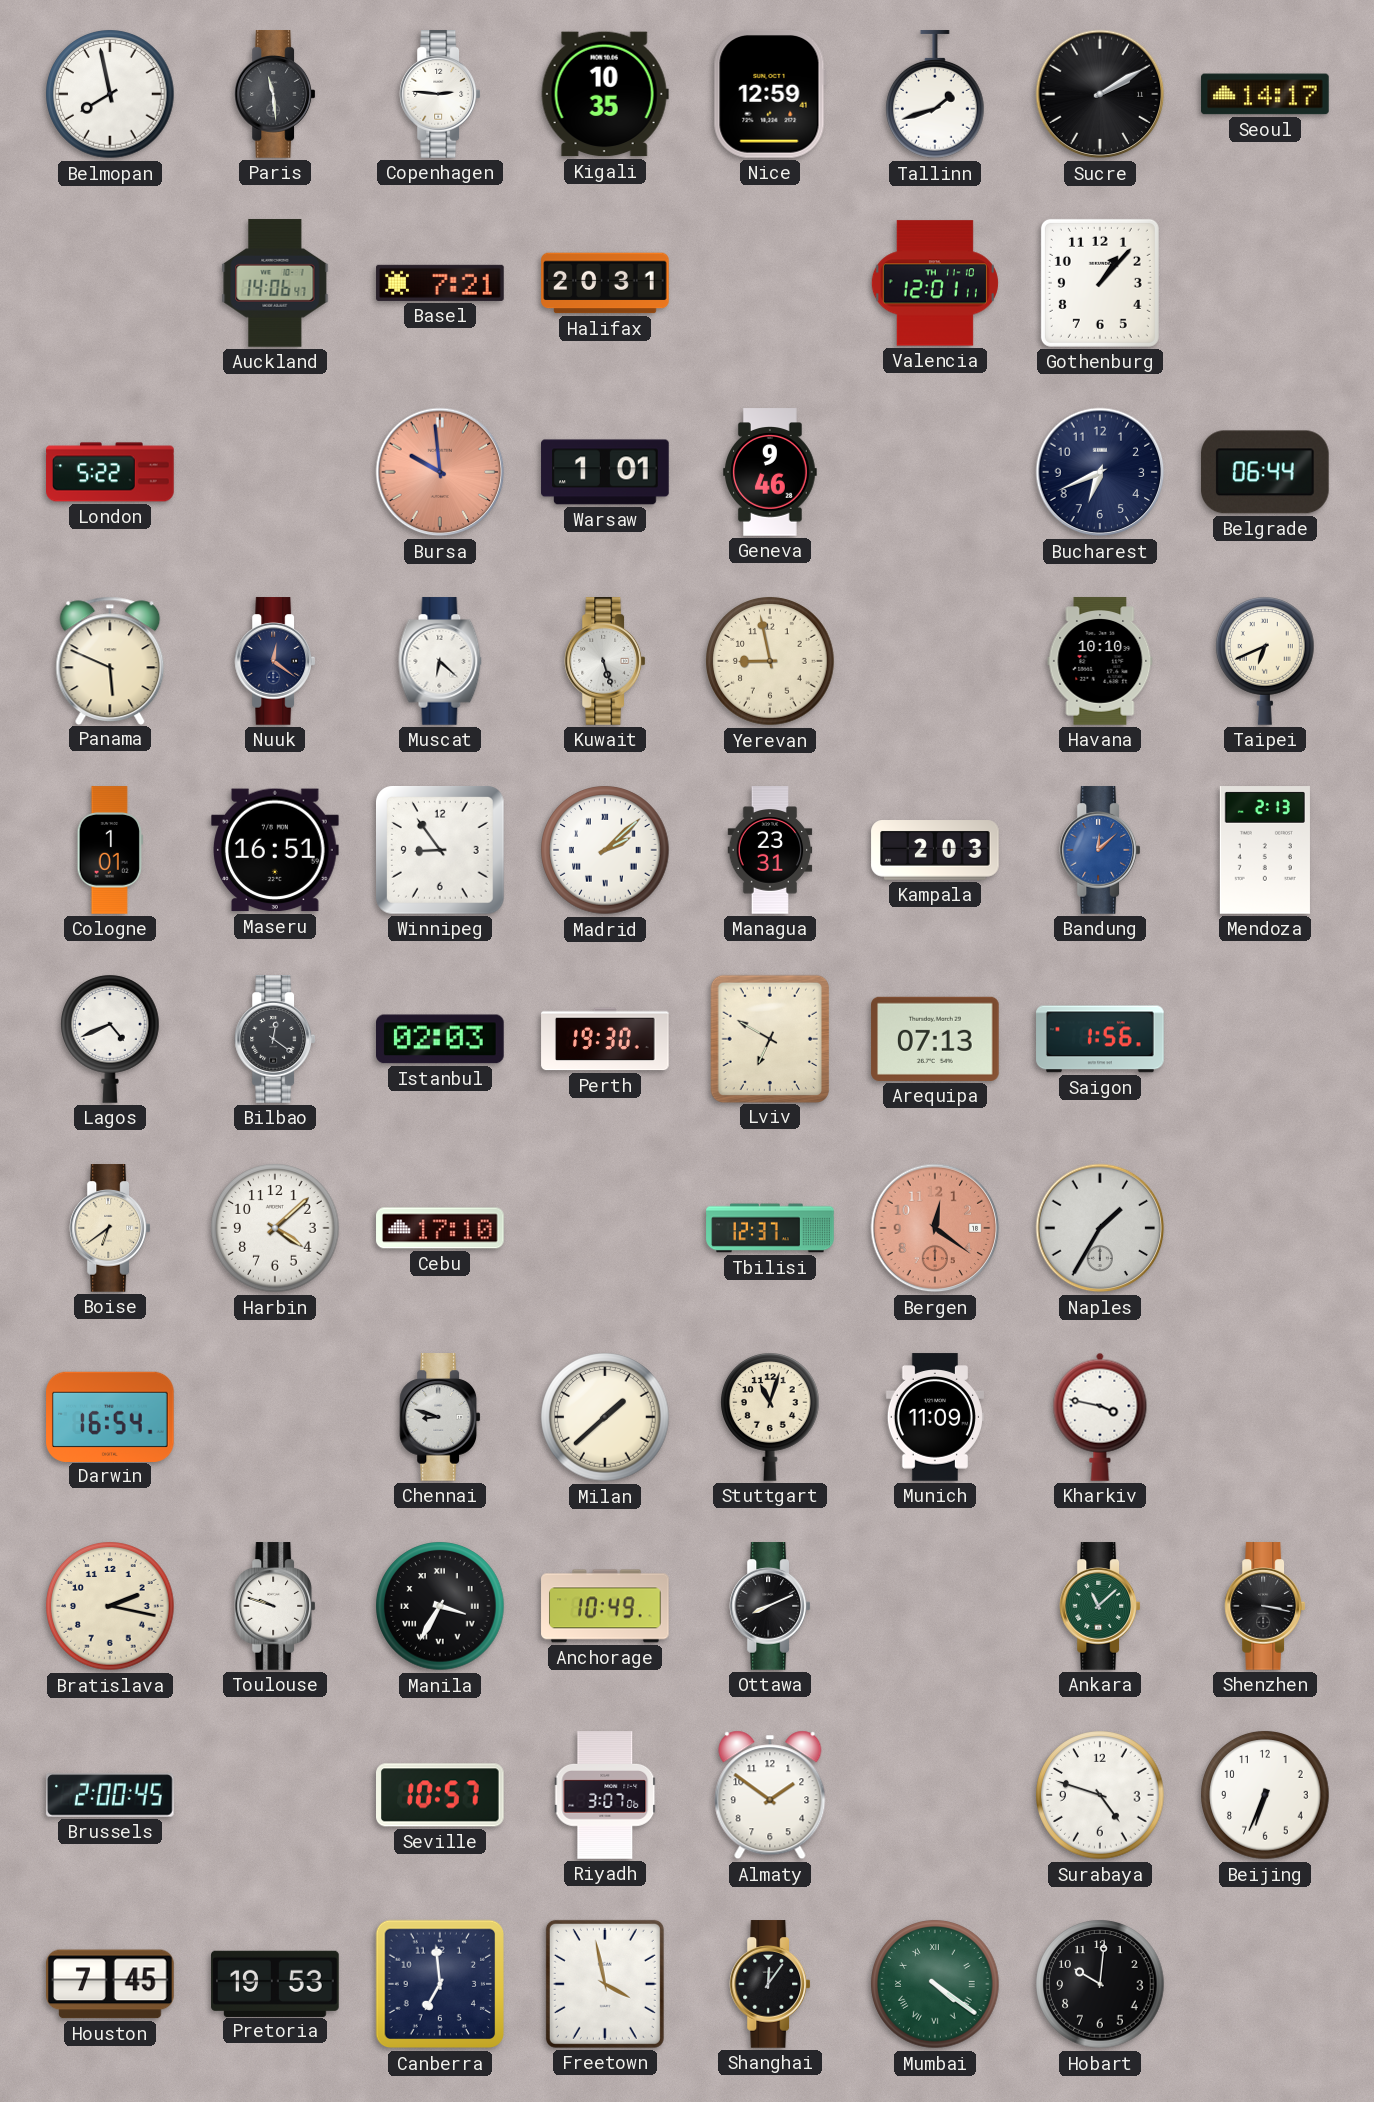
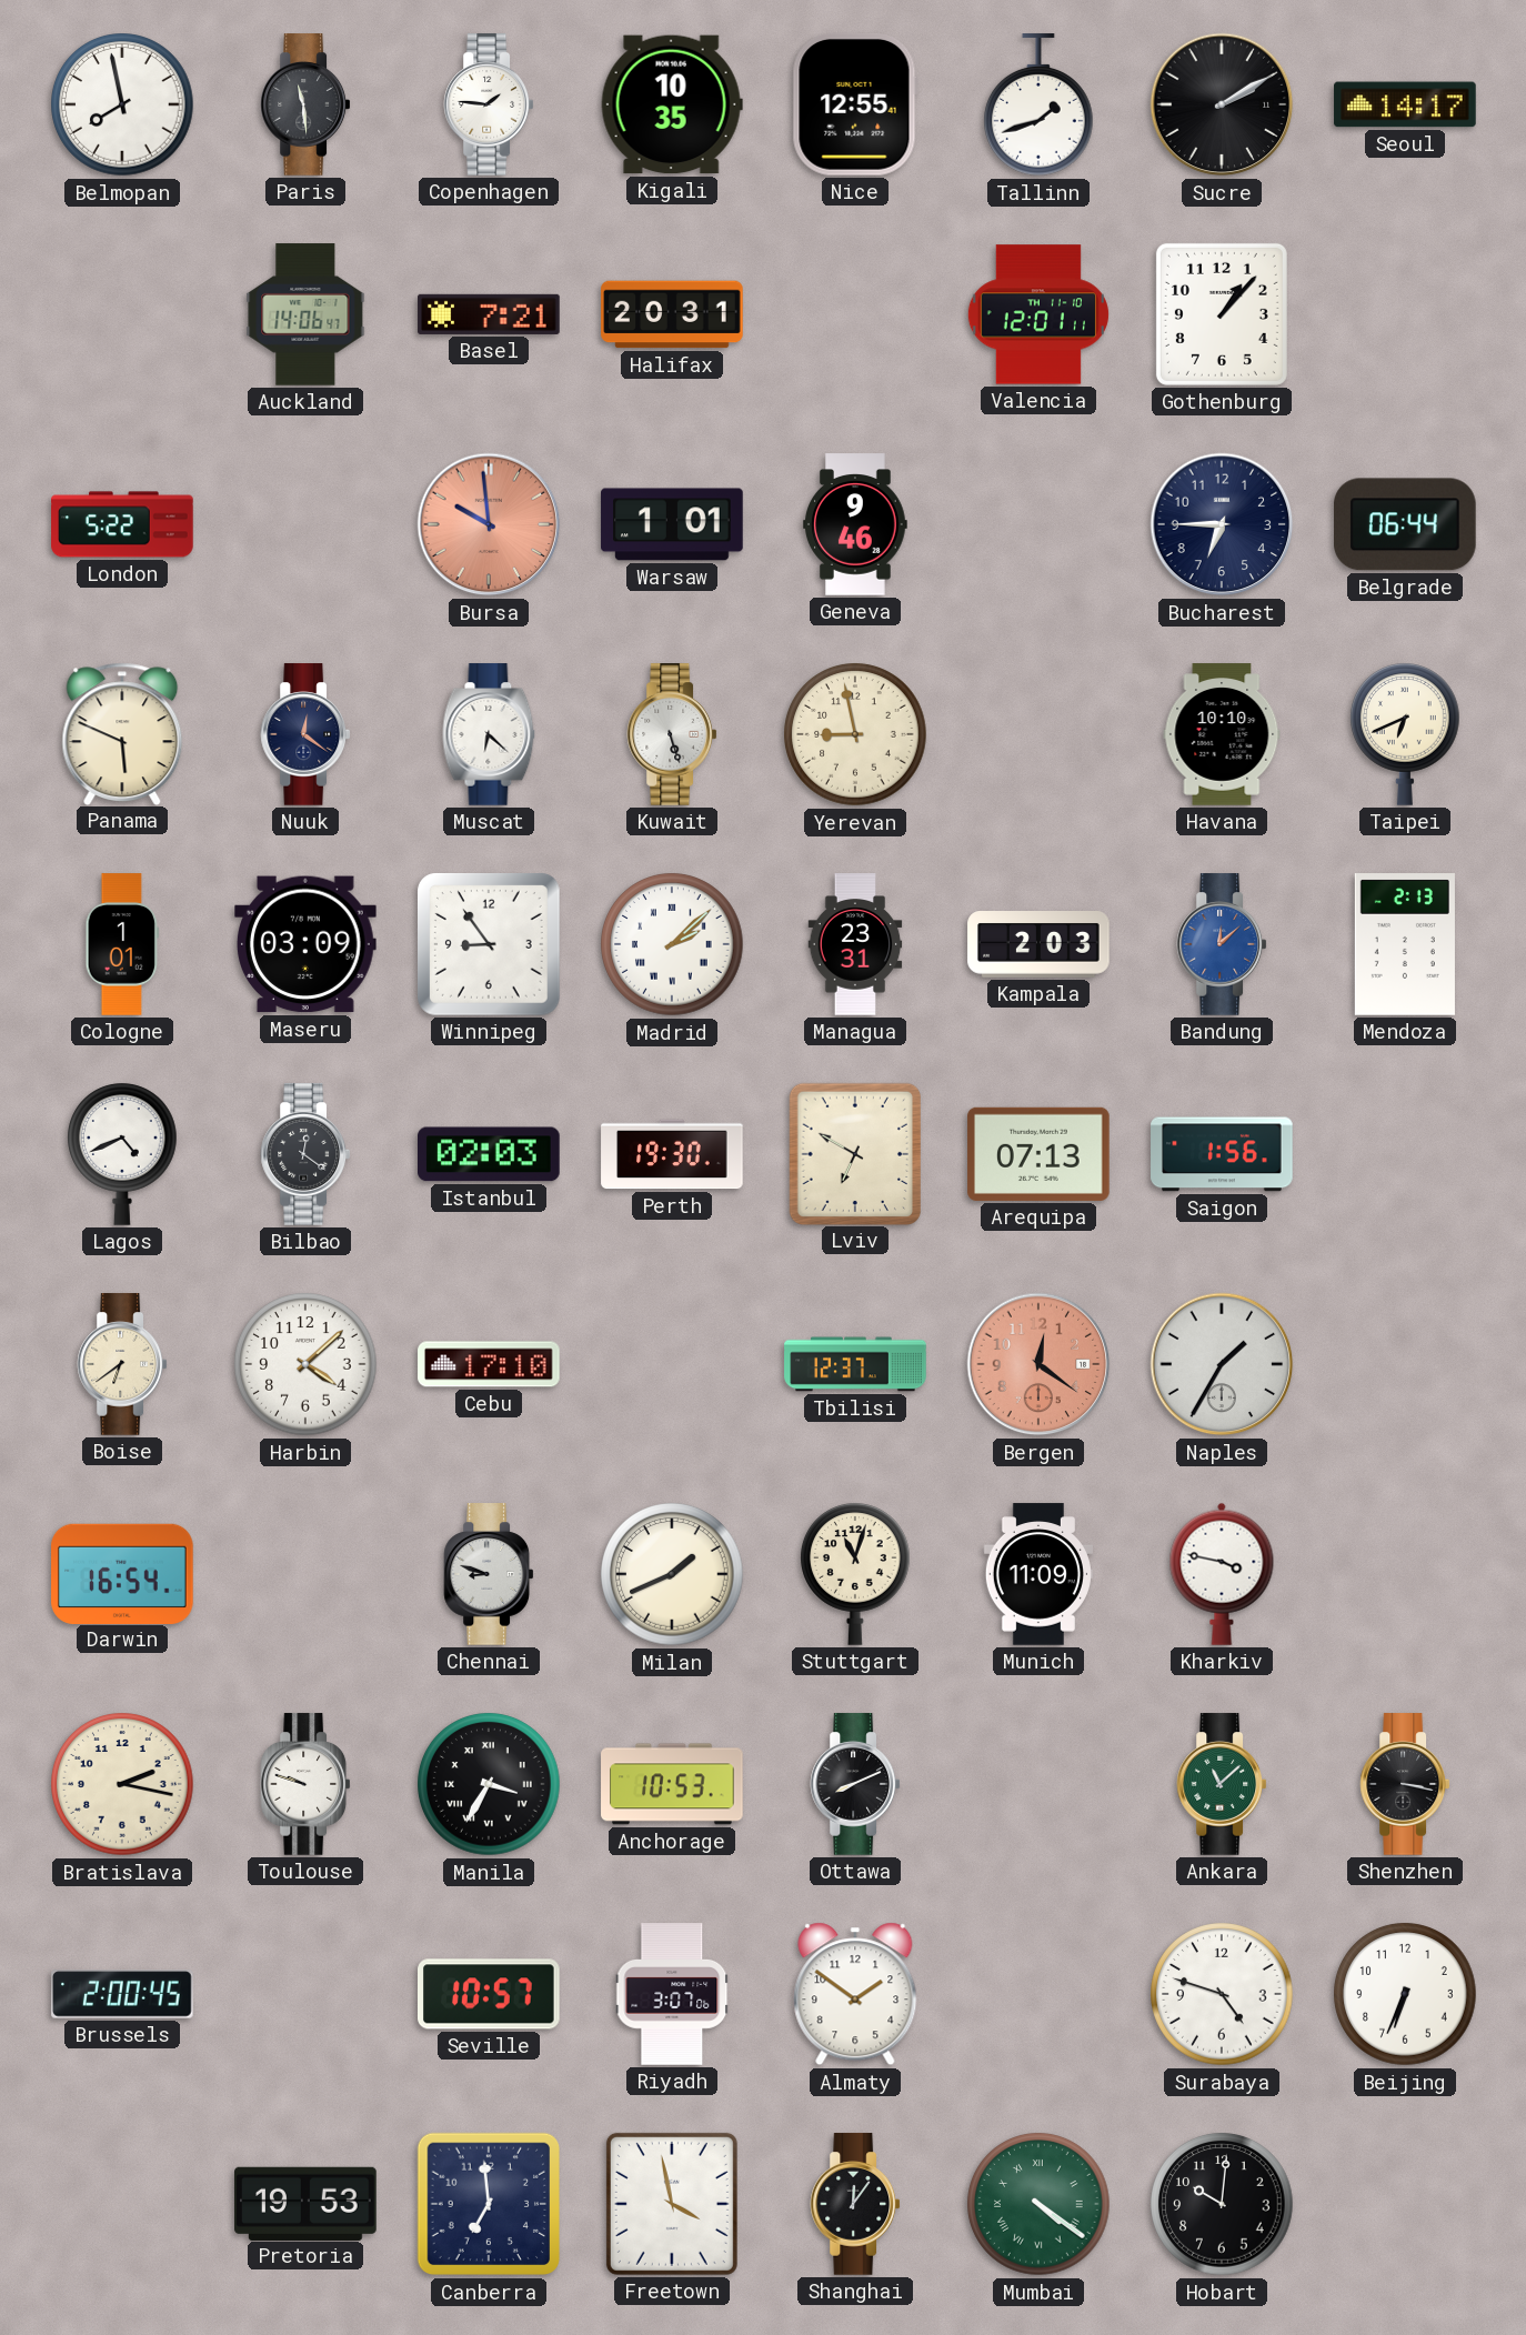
Copenhagen: 2:46 -> 1:46
Nice: 12:59 -> 12:55
Bucharest: 6:41 -> 6:45
Maseru: 16:51 -> 03:09
Milan: 1:38 -> 1:41
Anchorage: 10:49 -> 10:53
Houston: 7:45 -> none
